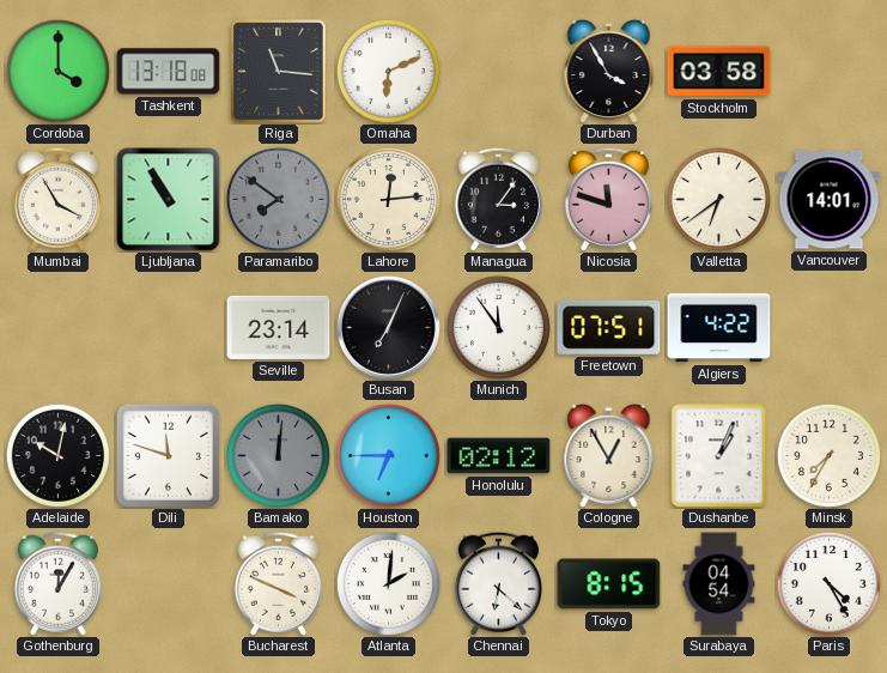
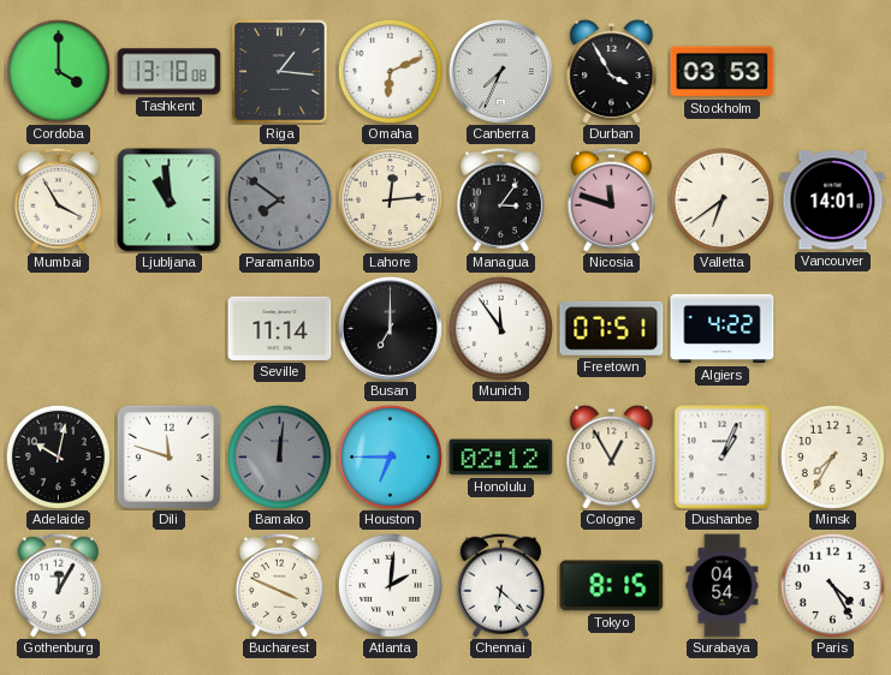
Riga: 11:16 -> 1:16
Canberra: none -> 7:34
Stockholm: 03:58 -> 03:53
Ljubljana: 10:55 -> 10:59
Seville: 23:14 -> 11:14
Busan: 7:04 -> 7:00
